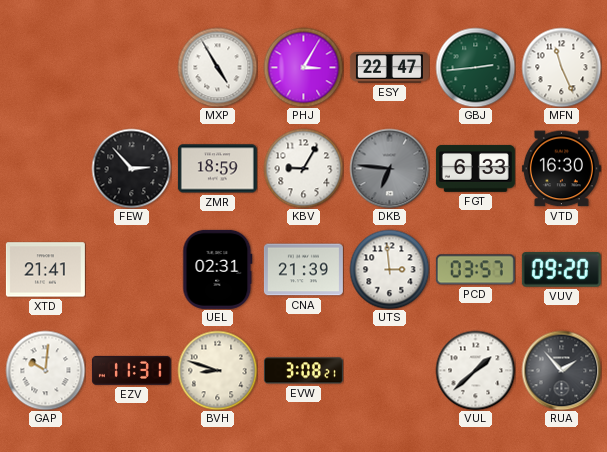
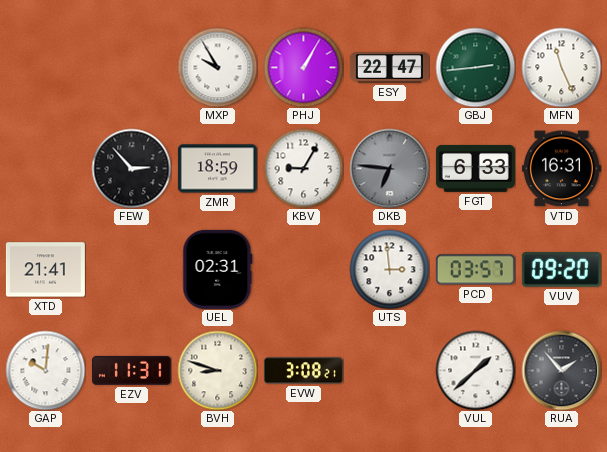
MXP: 4:55 -> 9:55
PHJ: 3:05 -> 1:05
VTD: 16:30 -> 16:31
CNA: 21:39 -> none
